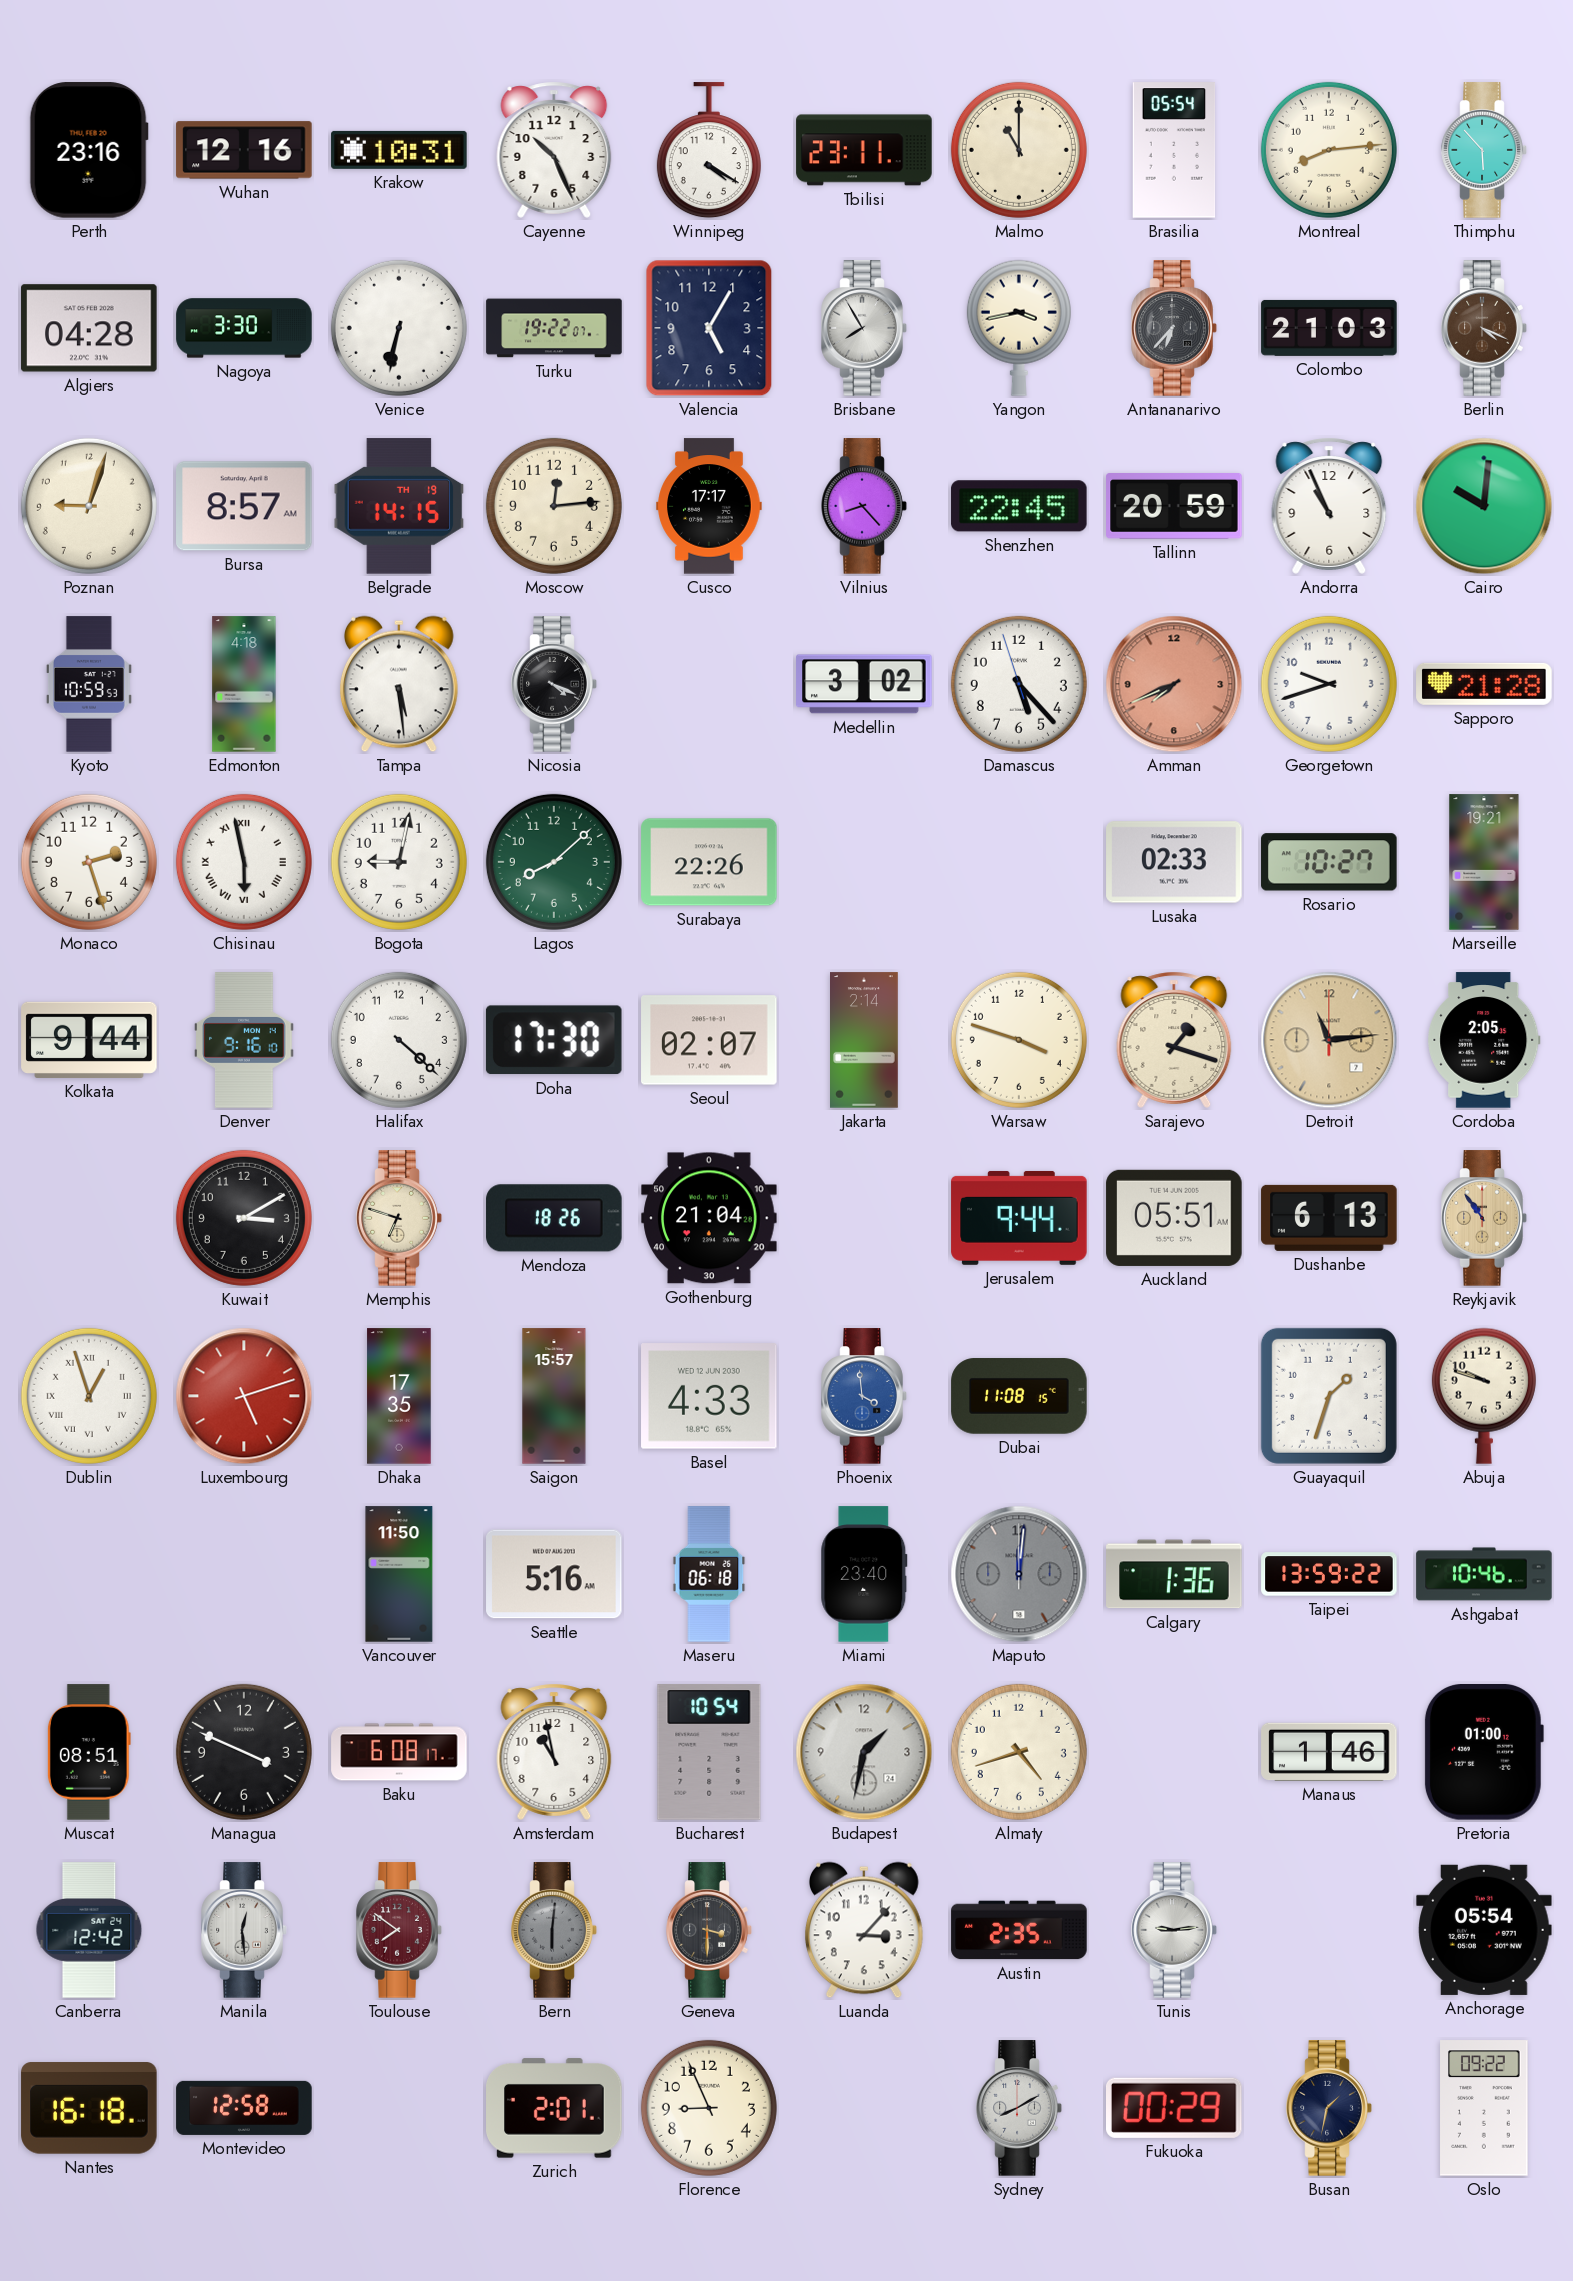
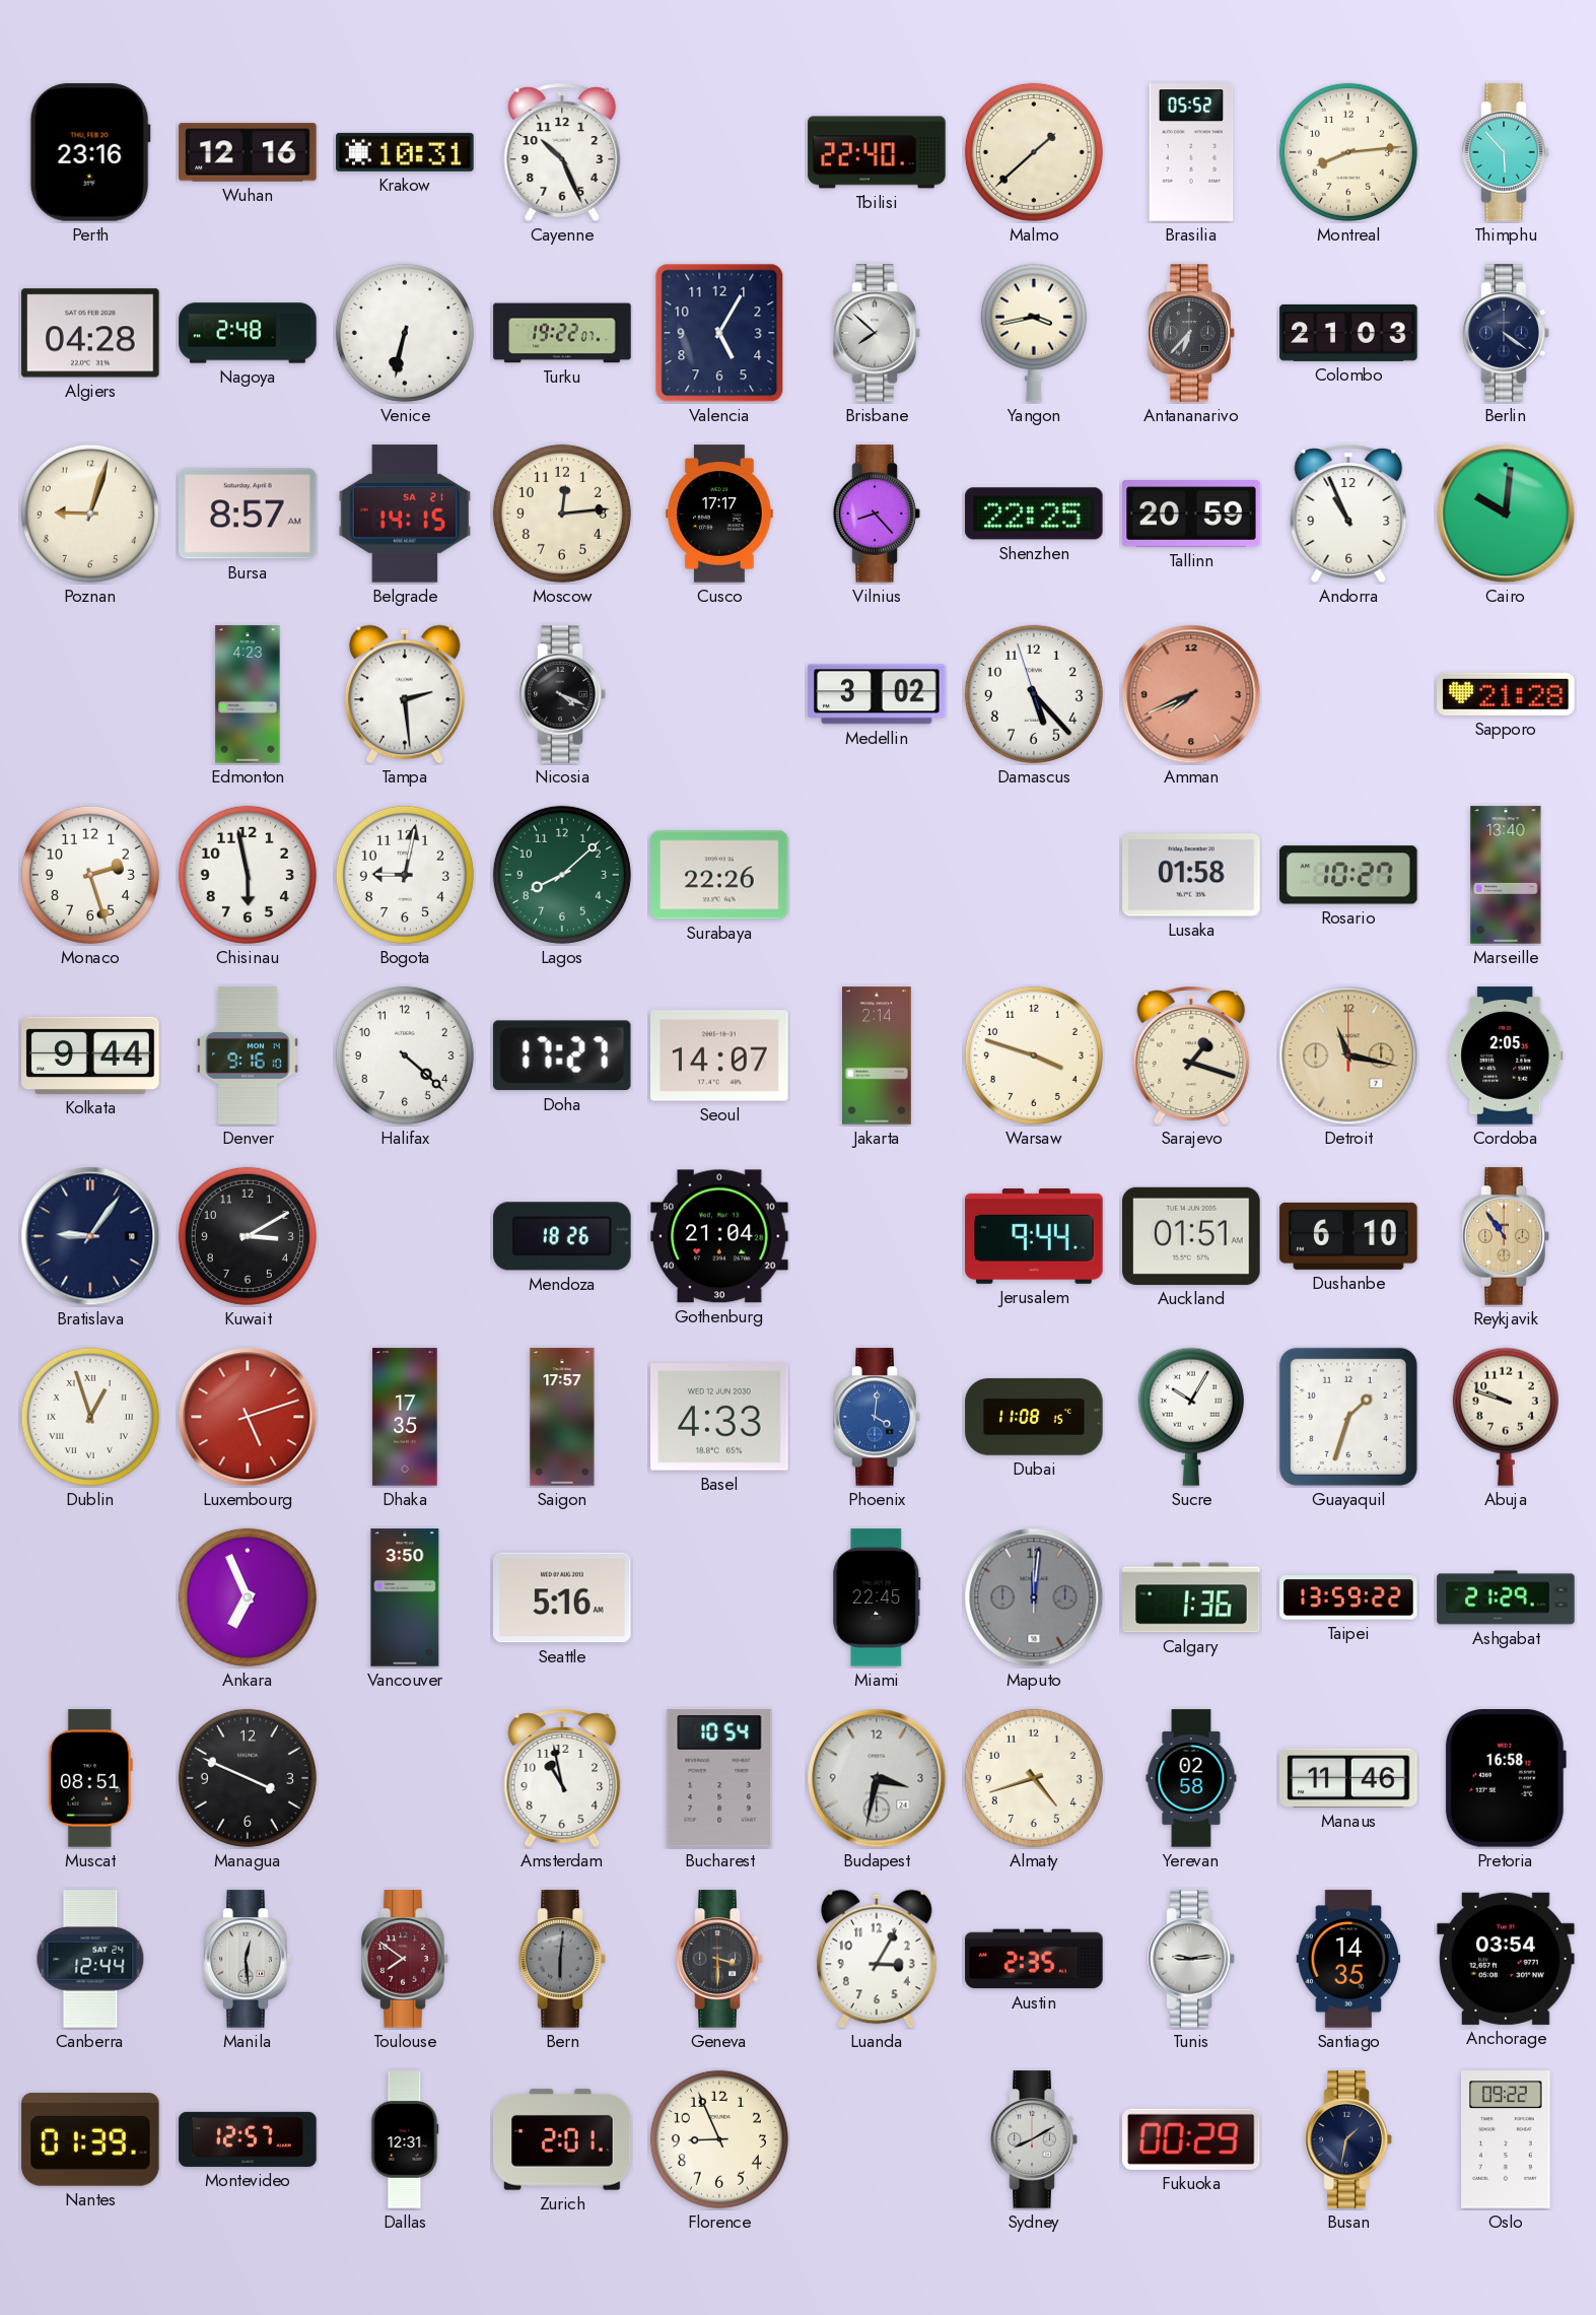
Winnipeg: 4:20 -> none
Tbilisi: 23:11 -> 22:40
Malmo: 11:00 -> 1:38
Brasilia: 05:54 -> 05:52
Nagoya: 3:30 -> 2:48
Brisbane: 7:55 -> 7:52
Berlin: 4:19 -> 4:21
Berlin dial: brown -> navy
Belgrade date: TH 19 -> SA 21
Shenzhen: 22:45 -> 22:25
Kyoto: 10:59 -> none
Edmonton: 4:18 -> 4:23
Tampa: 5:29 -> 2:29
Georgetown: 9:42 -> none
Chisinau numerals: Roman -> Arabic
Lusaka: 02:33 -> 01:58
Marseille: 19:21 -> 13:40
Doha: 17:30 -> 17:27
Seoul: 02:07 -> 14:07
Detroit: 11:14 -> 11:17
Bratislava: none -> 9:06
Memphis: 6:48 -> none
Auckland: 05:51 -> 01:51
Dushanbe: 6:13 -> 6:10
Saigon: 15:57 -> 17:57
Phoenix: 3:59 -> 4:01
Sucre: none -> 10:05
Ankara: none -> 6:56
Vancouver: 11:50 -> 3:50
Maseru: 06:18 -> none
Miami: 23:40 -> 22:45
Ashgabat: 10:46 -> 21:29
Baku: 6:08 -> none
Budapest: 1:32 -> 3:32
Yerevan: none -> 02:58
Manaus: 1:46 -> 11:46
Pretoria: 01:00 -> 16:58
Canberra: 12:42 -> 12:44
Luanda: 3:07 -> 3:05
Santiago: none -> 14:35
Anchorage: 05:54 -> 03:54
Nantes: 16:18 -> 01:39
Montevideo: 12:58 -> 12:57
Dallas: none -> 12:31
